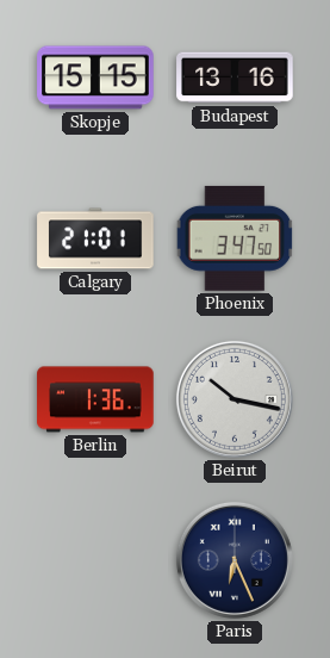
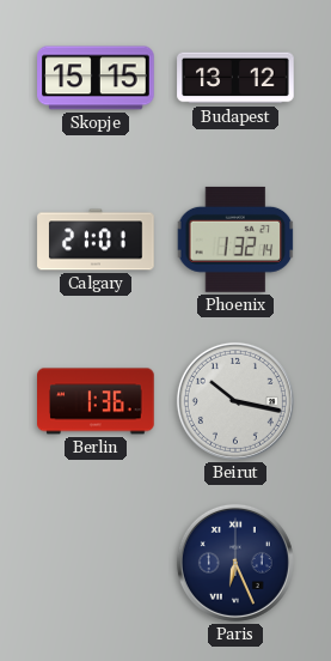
Budapest: 13:16 -> 13:12
Phoenix: 3:47 -> 1:32
